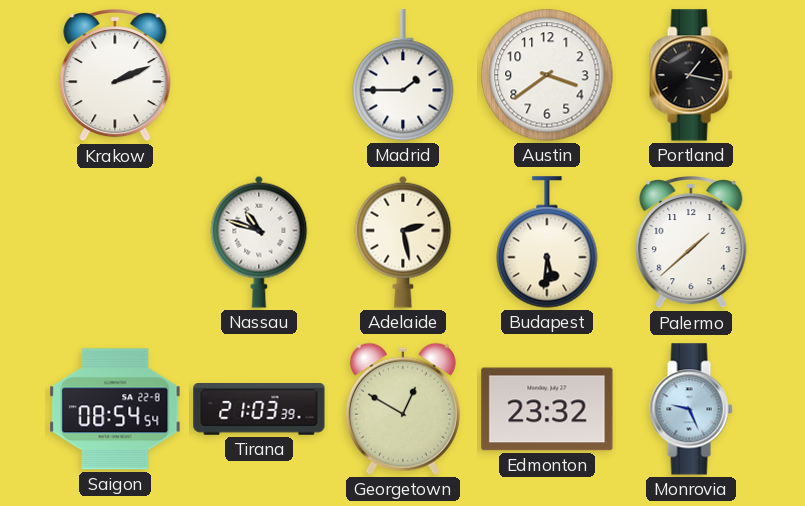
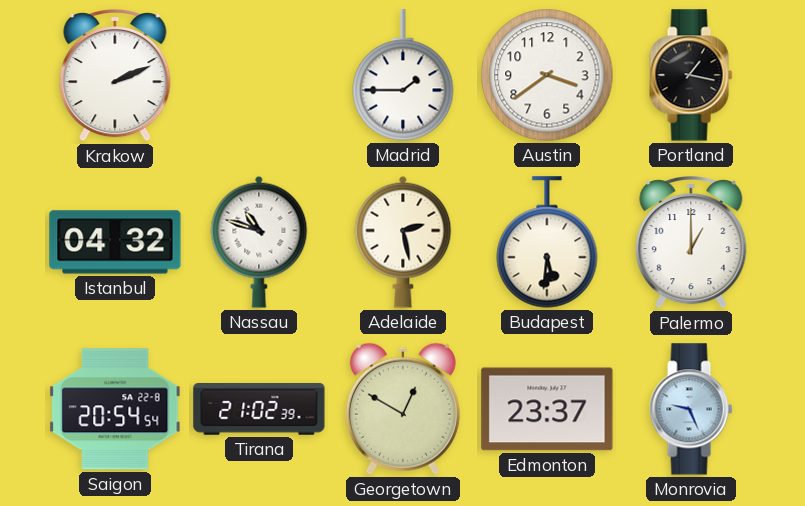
Istanbul: none -> 04:32
Palermo: 1:38 -> 1:00
Saigon: 08:54 -> 20:54
Tirana: 21:03 -> 21:02
Edmonton: 23:32 -> 23:37
